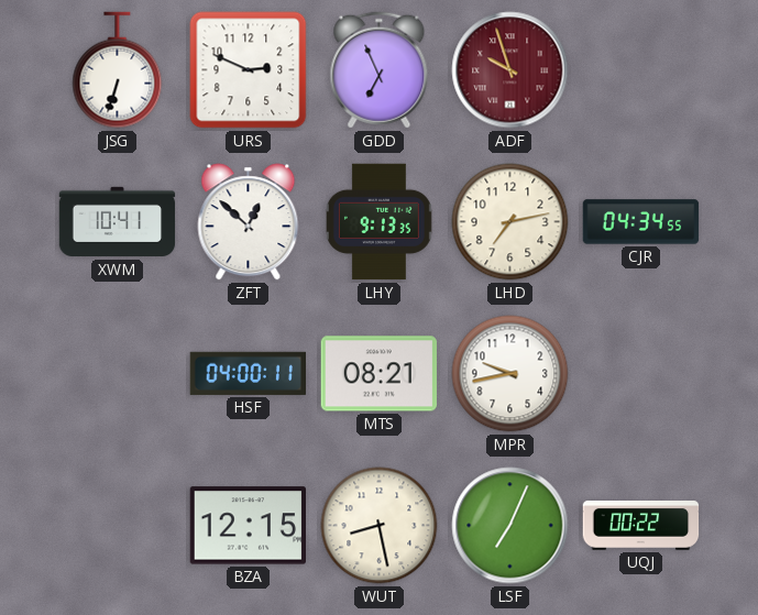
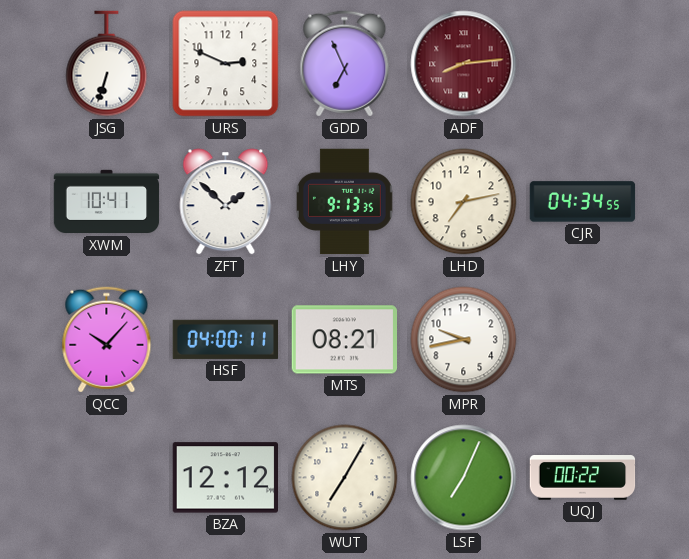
ADF: 9:57 -> 8:14
ZFT: 12:52 -> 1:52
QCC: none -> 10:07
BZA: 12:15 -> 12:12
WUT: 8:28 -> 7:05
